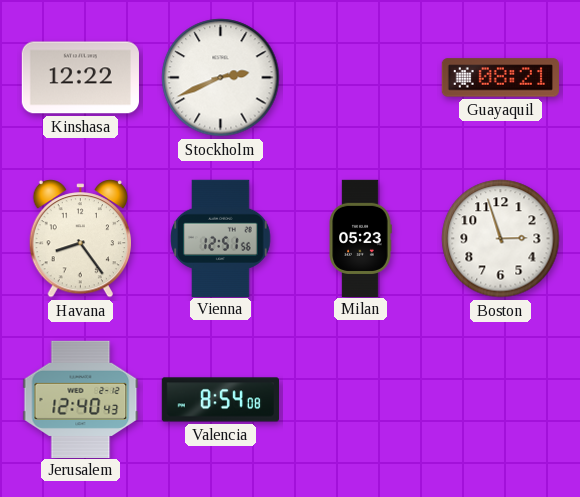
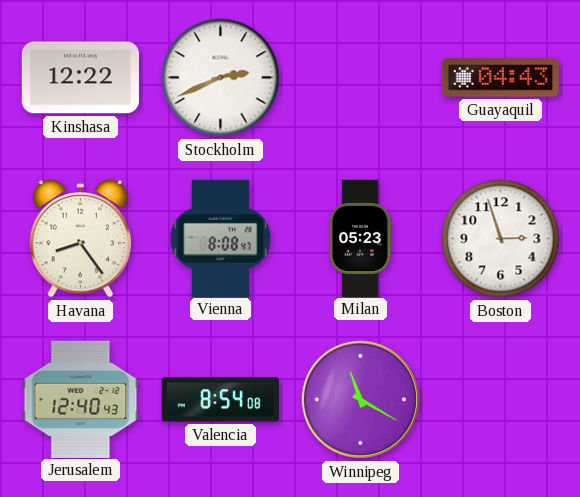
Guayaquil: 08:21 -> 04:43
Vienna: 12:51 -> 8:08
Winnipeg: none -> 11:20
